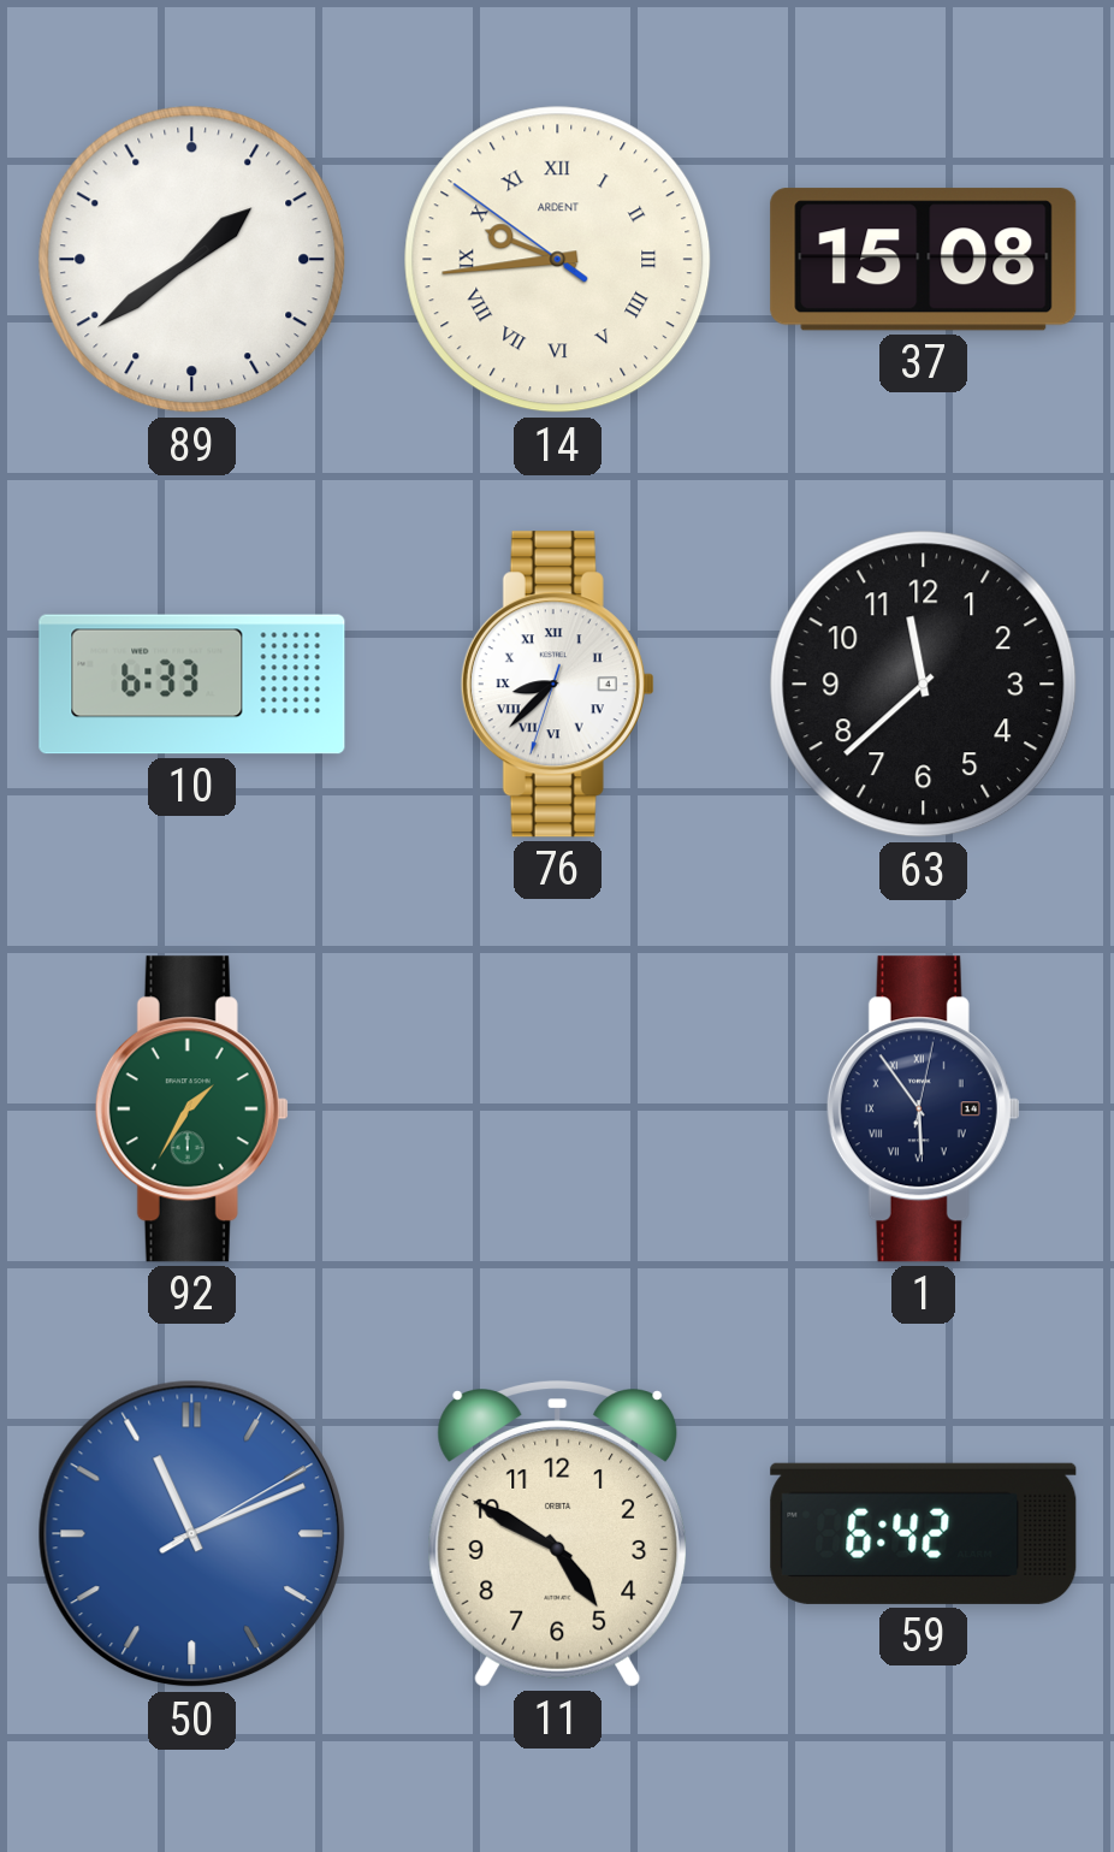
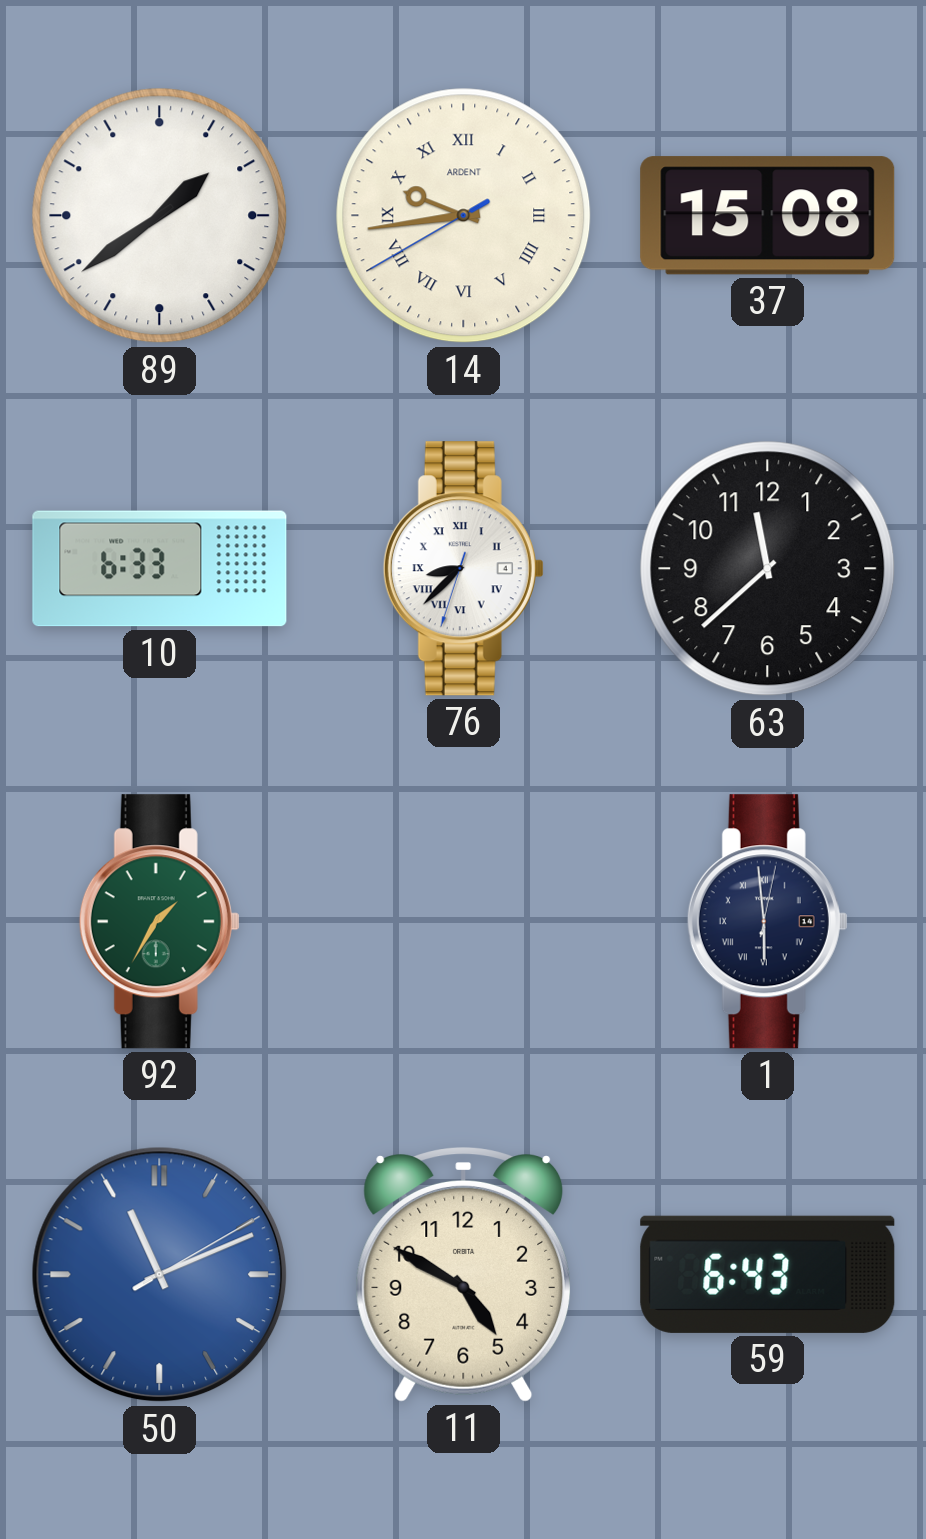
14: 9:43:51 -> 9:43:40
1: 5:54 -> 5:59
59: 6:42 -> 6:43
